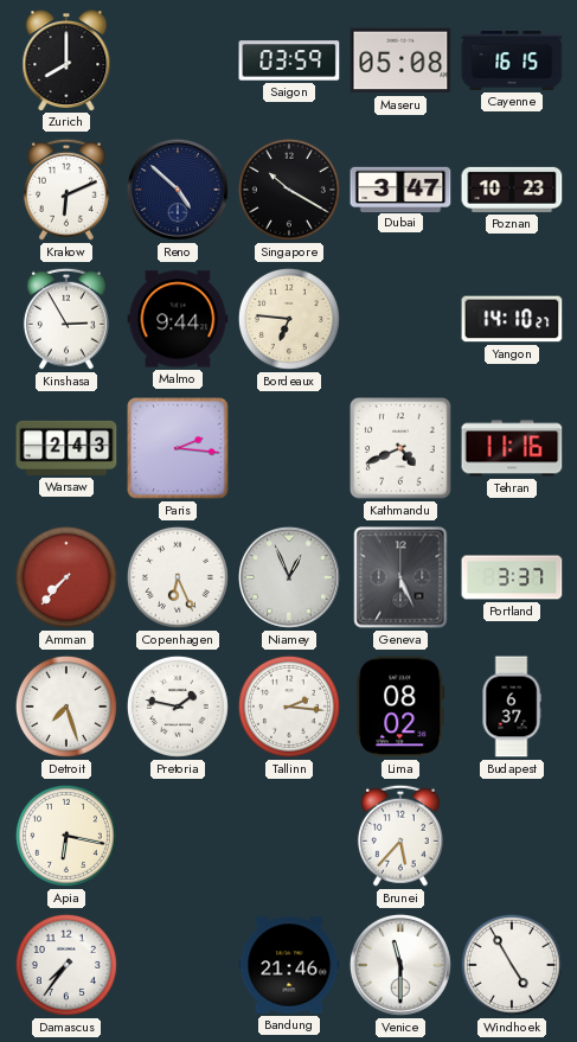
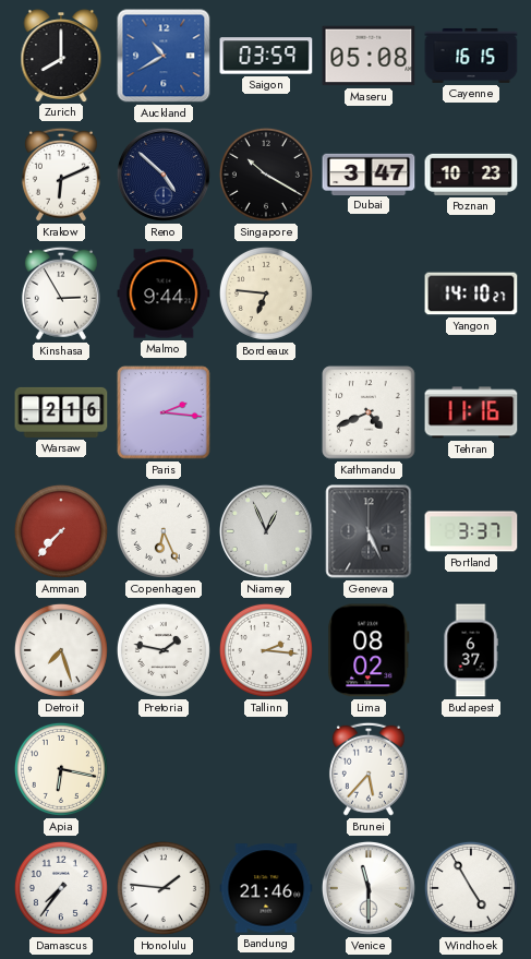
Auckland: none -> 10:40
Warsaw: 2:43 -> 2:16
Honolulu: none -> 1:46
